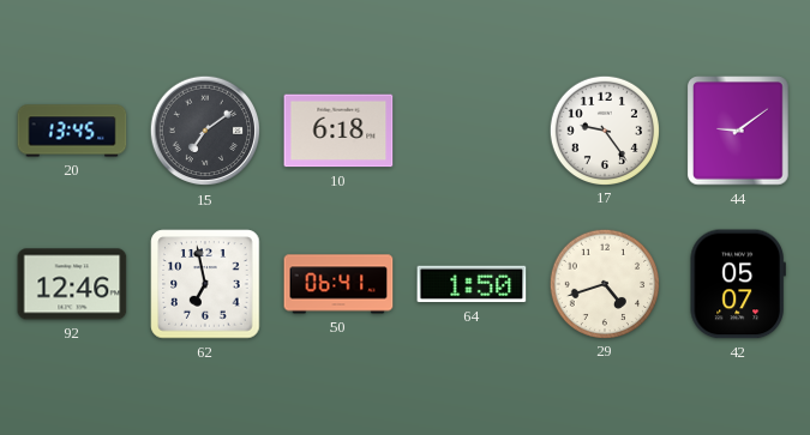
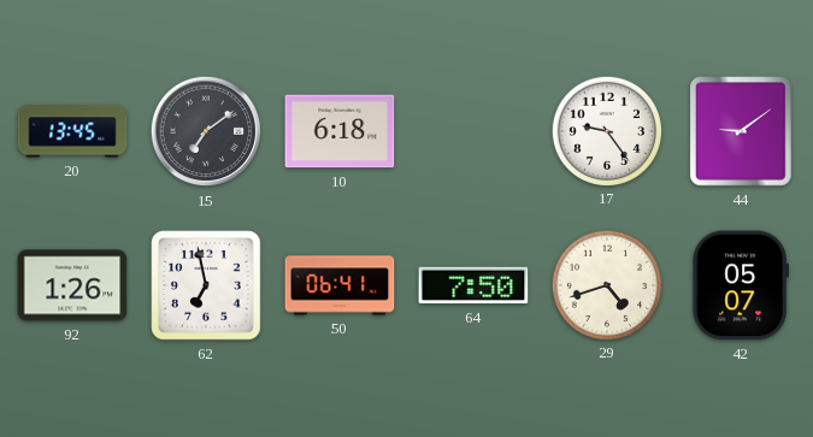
92: 12:46 -> 1:26
64: 1:50 -> 7:50
